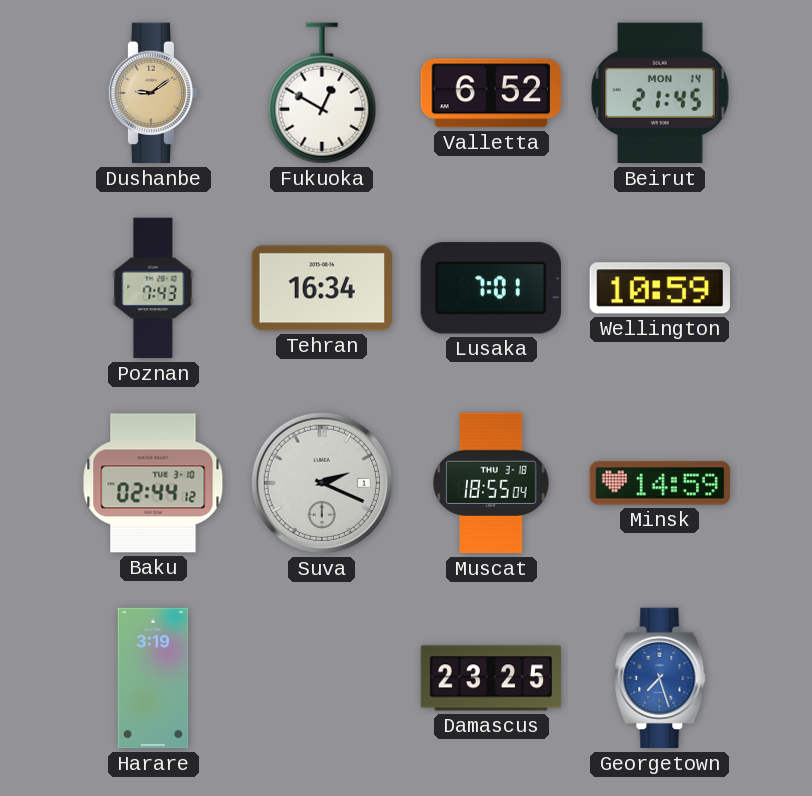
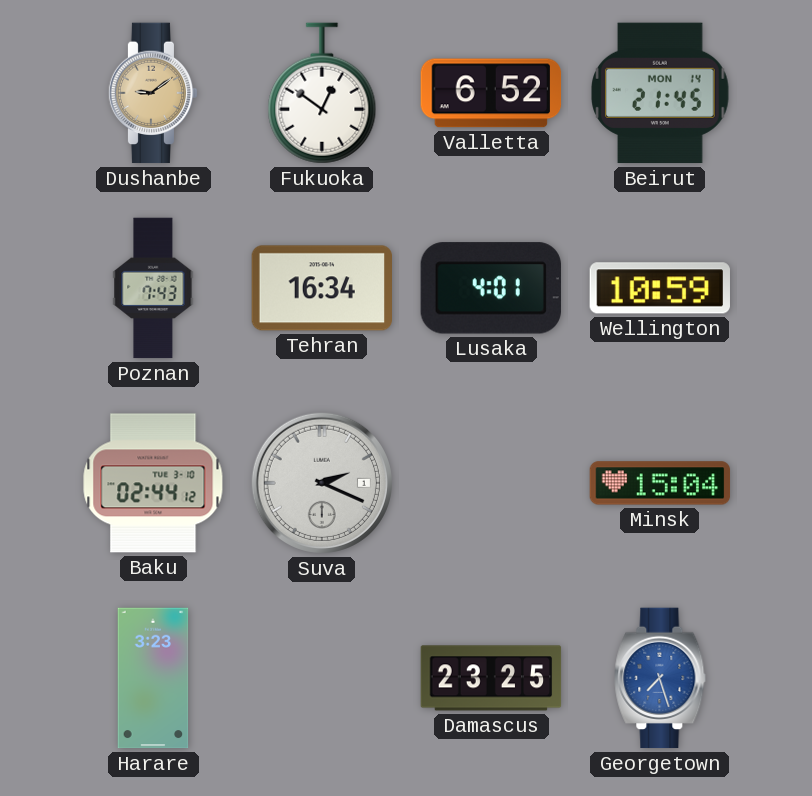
Fukuoka: 12:50 -> 12:51
Lusaka: 7:01 -> 4:01
Muscat: 18:55 -> none
Minsk: 14:59 -> 15:04
Harare: 3:19 -> 3:23
